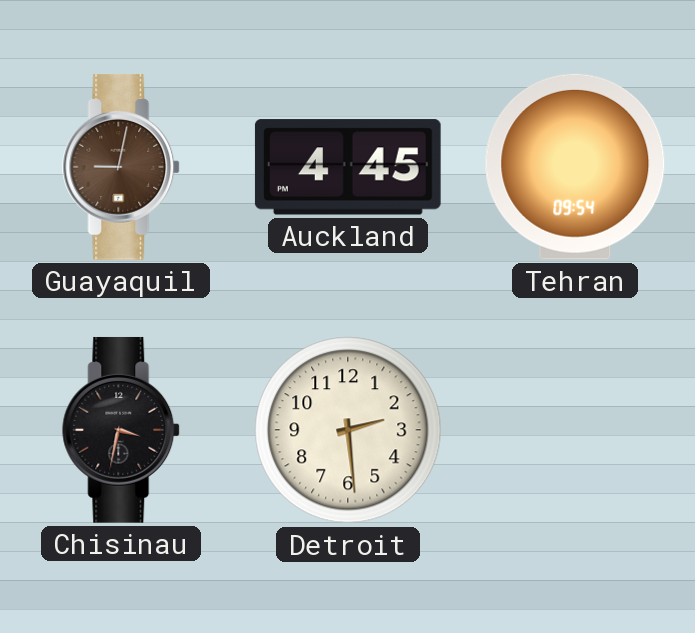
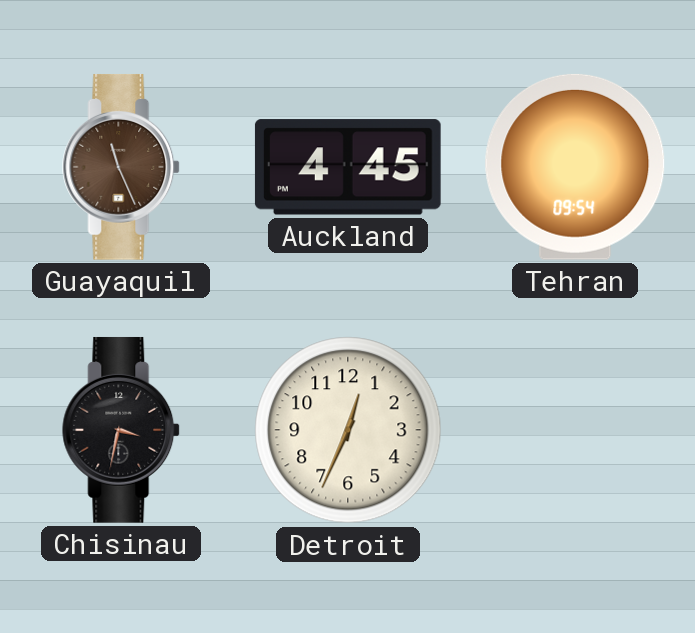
Guayaquil: 9:02 -> 11:26
Detroit: 2:29 -> 12:34
